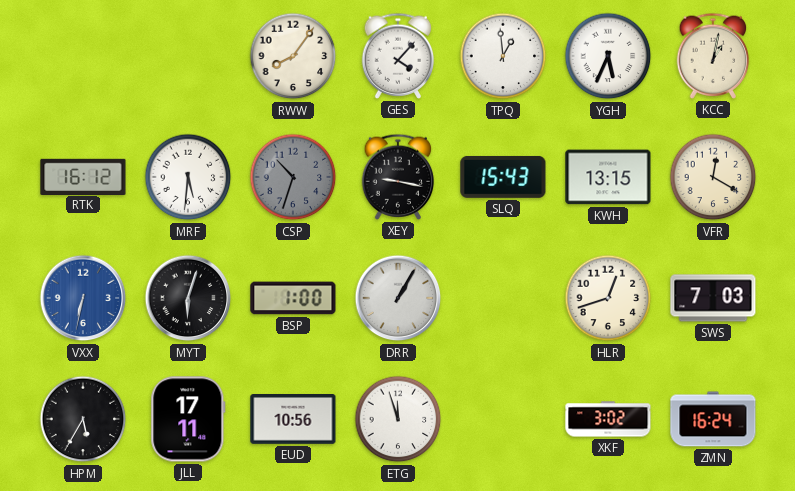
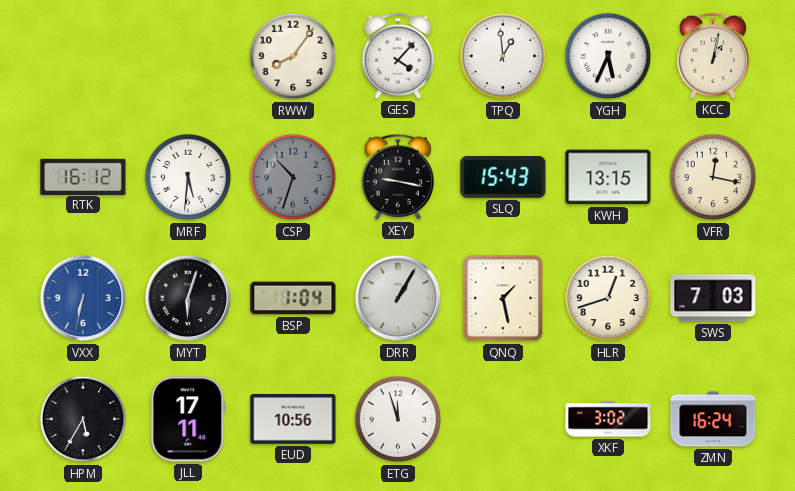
VFR: 12:20 -> 12:17
BSP: 1:00 -> 1:04
QNQ: none -> 1:28
